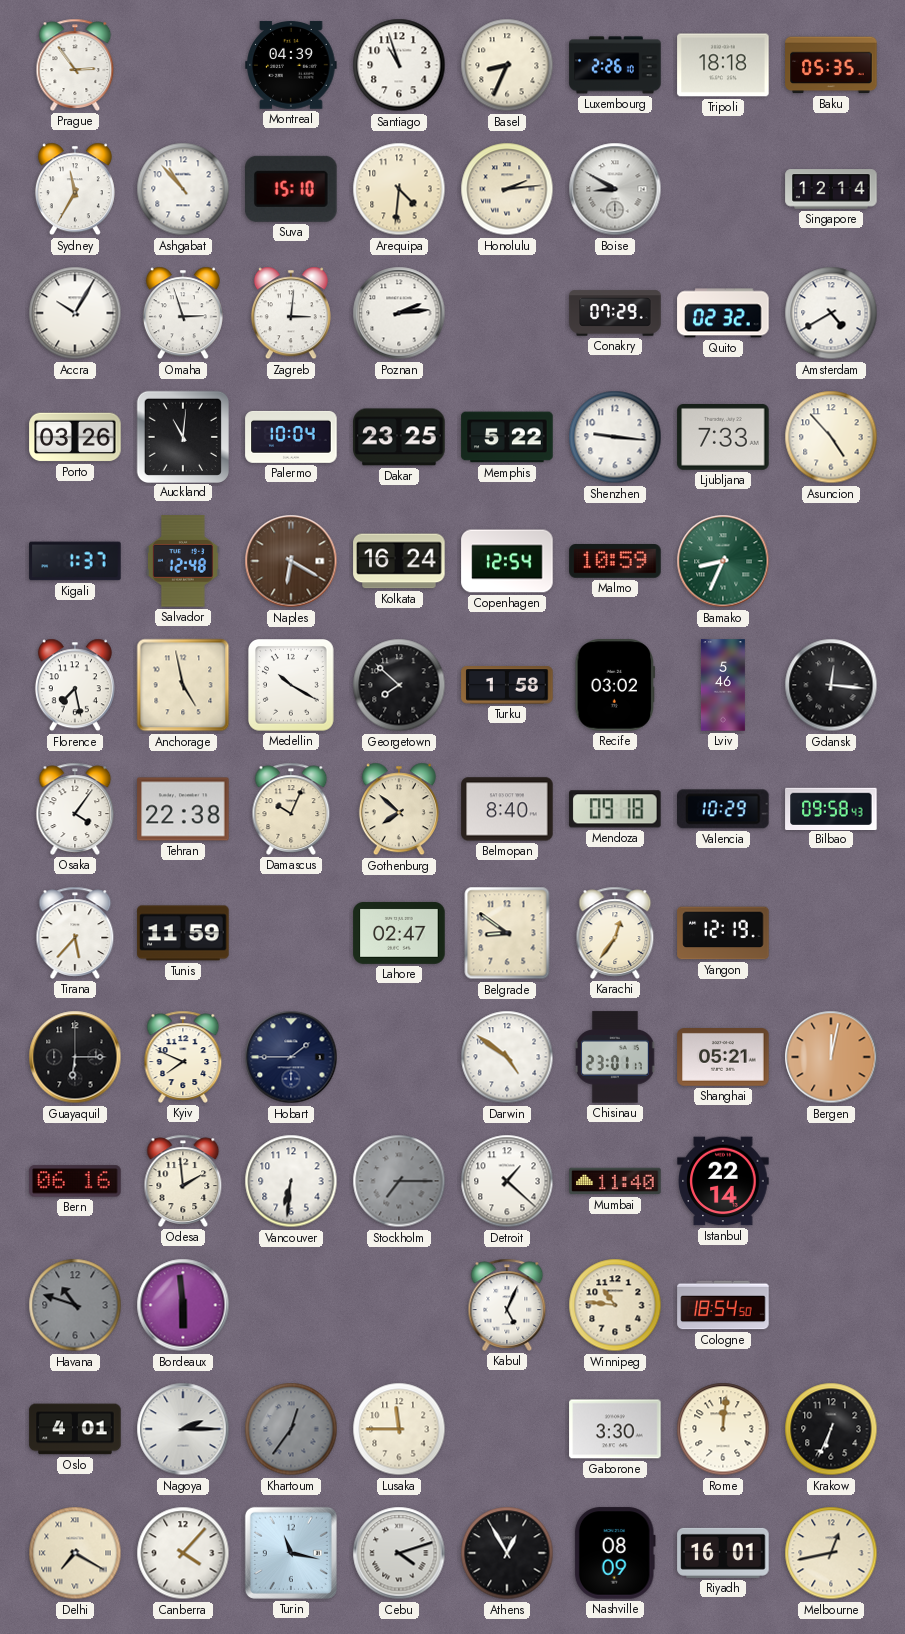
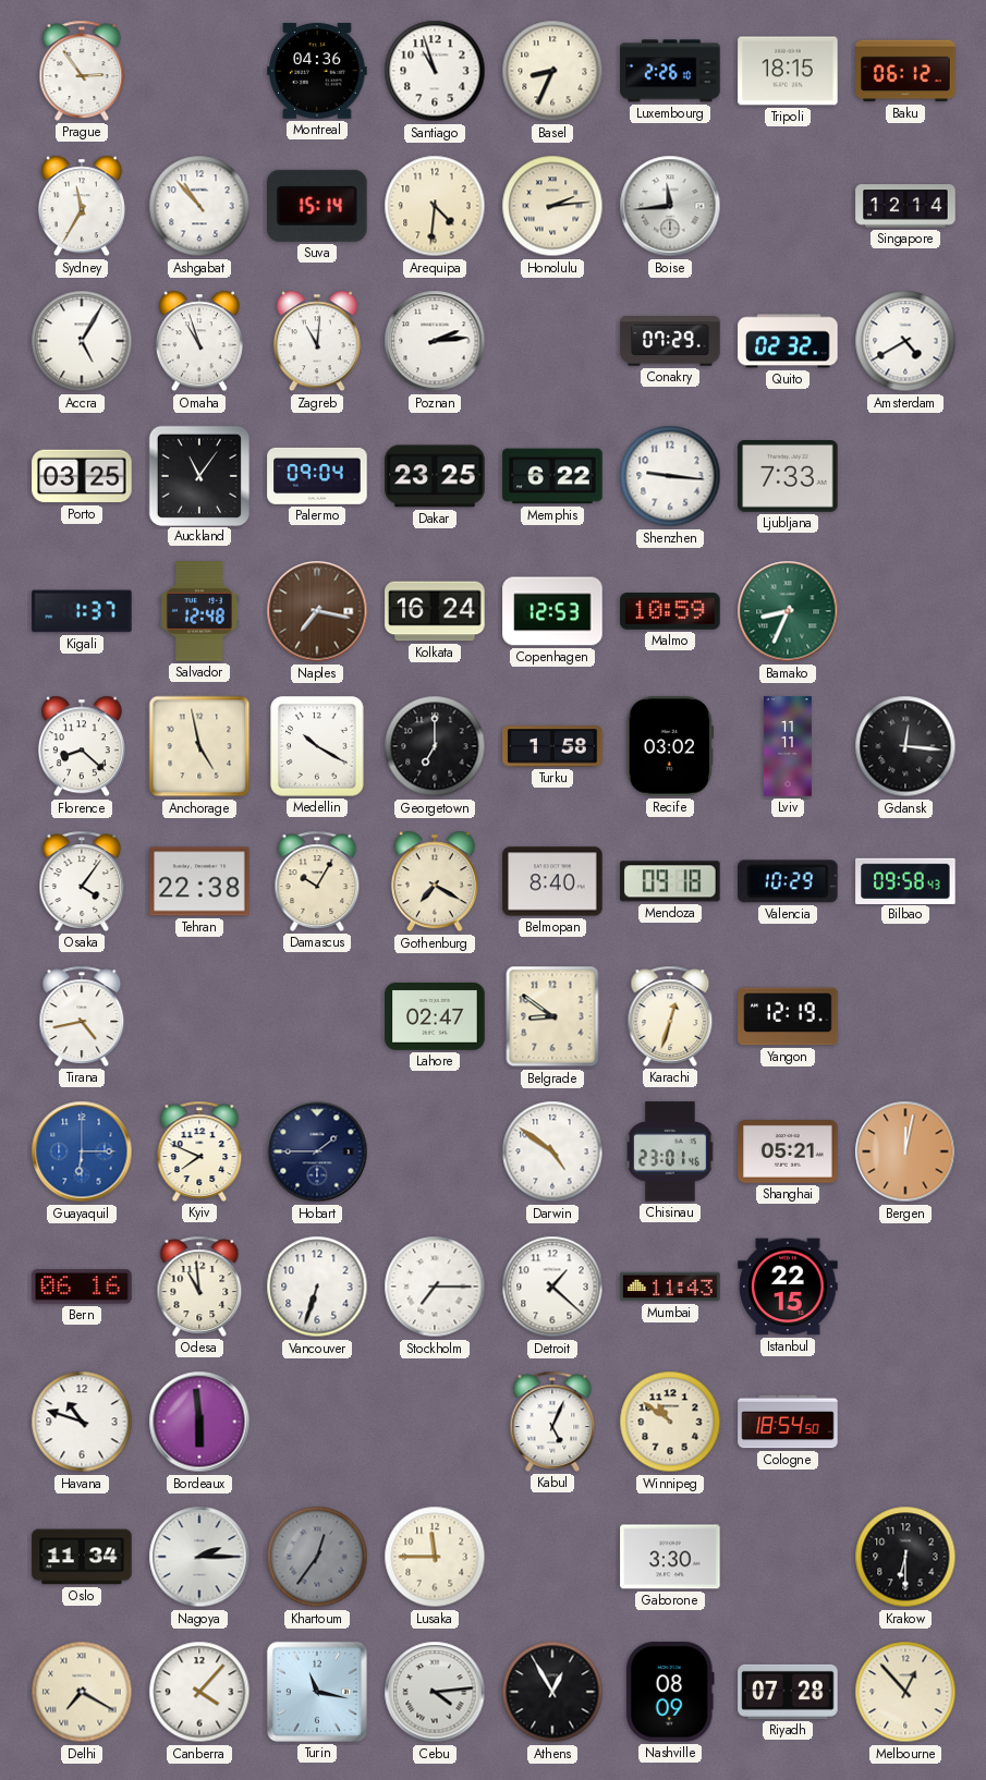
Montreal: 04:39 -> 04:36
Tripoli: 18:18 -> 18:15
Baku: 05:35 -> 06:12
Suva: 15:10 -> 15:14
Boise: 8:50 -> 11:44
Accra: 10:05 -> 5:05
Omaha: 2:57 -> 10:57
Zagreb: 3:01 -> 11:01
Porto: 03:26 -> 03:25
Auckland: 11:01 -> 11:06
Palermo: 10:04 -> 09:04
Memphis: 5:22 -> 6:22
Asuncion: 4:53 -> none
Naples: 6:20 -> 7:17
Copenhagen: 12:54 -> 12:53
Florence: 7:28 -> 8:22
Georgetown: 7:52 -> 7:00
Lviv: 5:46 -> 11:11
Damascus: 10:04 -> 10:05
Gothenburg: 7:52 -> 7:20
Tirana: 5:37 -> 4:43
Tunis: 11:59 -> none
Karachi: 12:36 -> 12:33
Guayaquil dial: black -> blue
Chisinau: 23:01:17 -> 23:01:46
Odesa: 1:59 -> 10:59
Vancouver: 6:31 -> 6:33
Stockholm dial: grey -> white
Mumbai: 11:40 -> 11:43
Istanbul: 22:14 -> 22:15
Havana dial: grey -> white
Winnipeg: 10:46 -> 10:51
Oslo: 4:01 -> 11:34
Rome: 12:01 -> none
Krakow: 6:34 -> 6:30
Cebu: 4:12 -> 4:14
Riyadh: 16:01 -> 07:28
Melbourne: 12:43 -> 12:53
